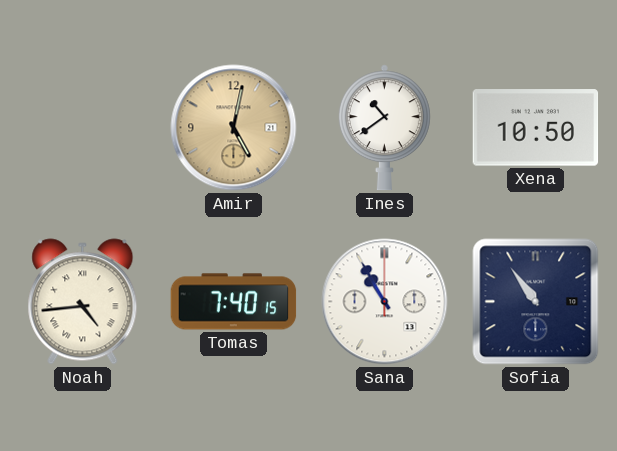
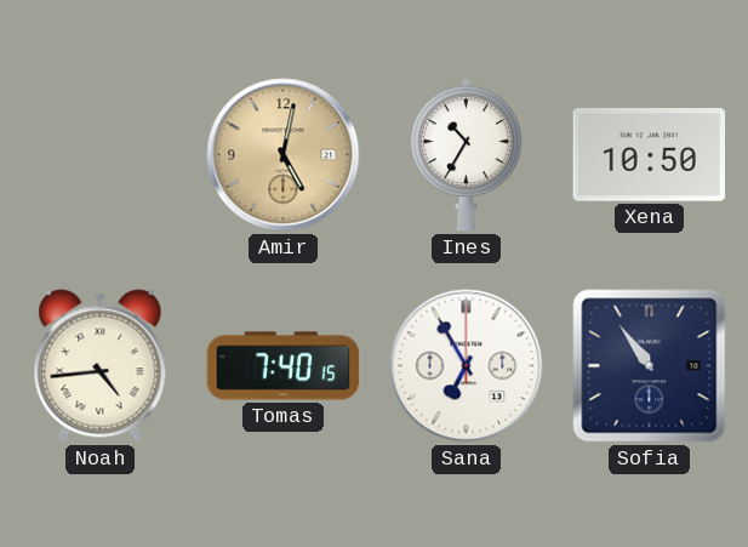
Ines: 10:39 -> 10:35
Sana: 10:55 -> 6:55
